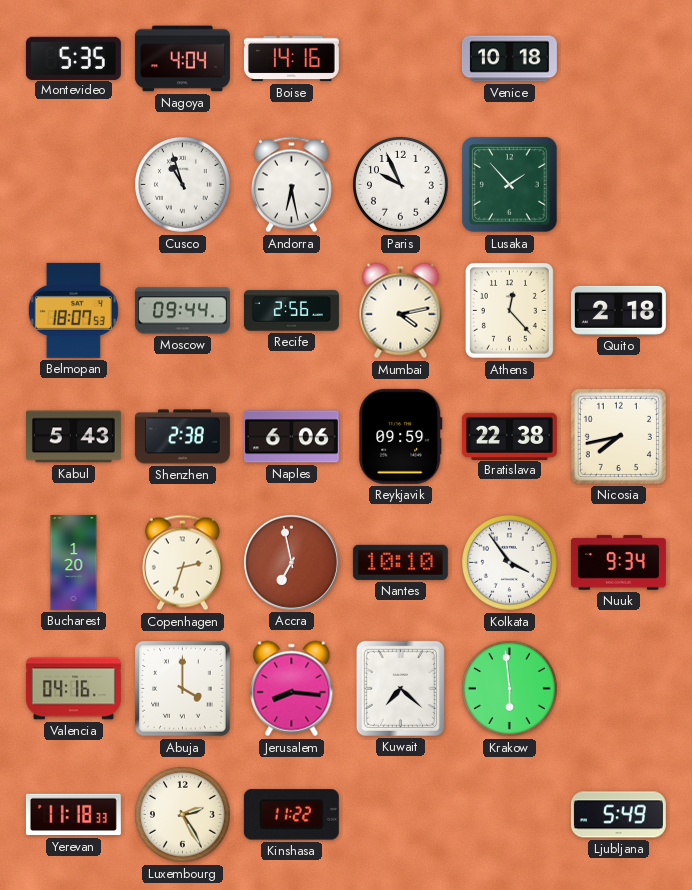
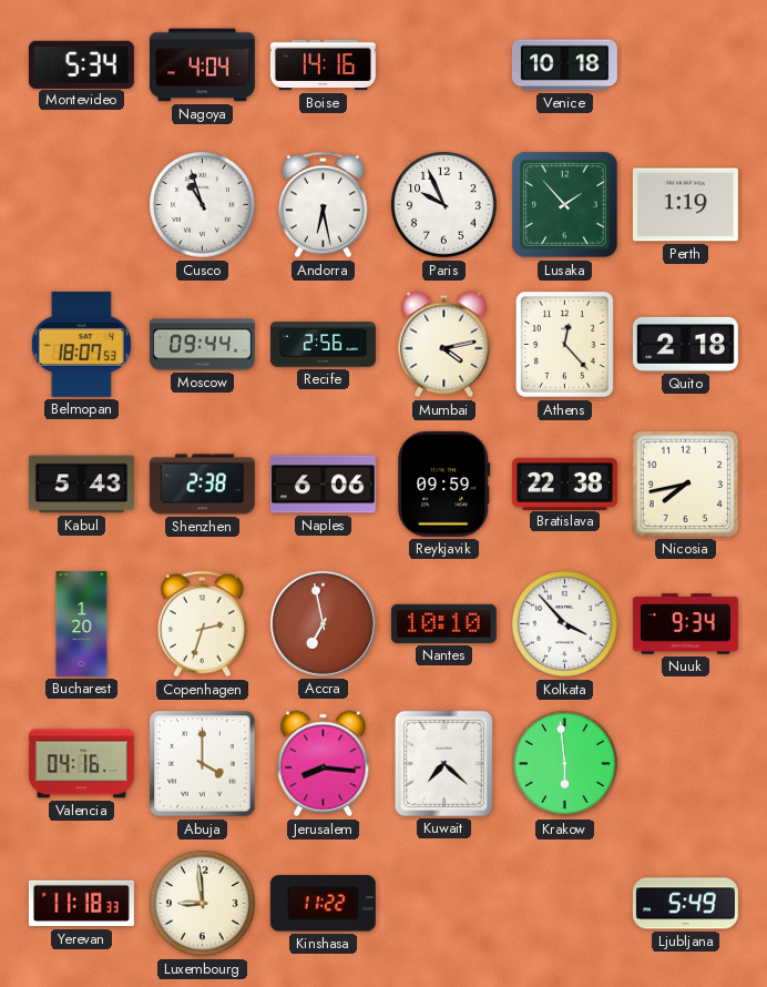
Montevideo: 5:35 -> 5:34
Perth: none -> 1:19
Kolkata: 3:54 -> 3:53
Luxembourg: 2:25 -> 8:59
